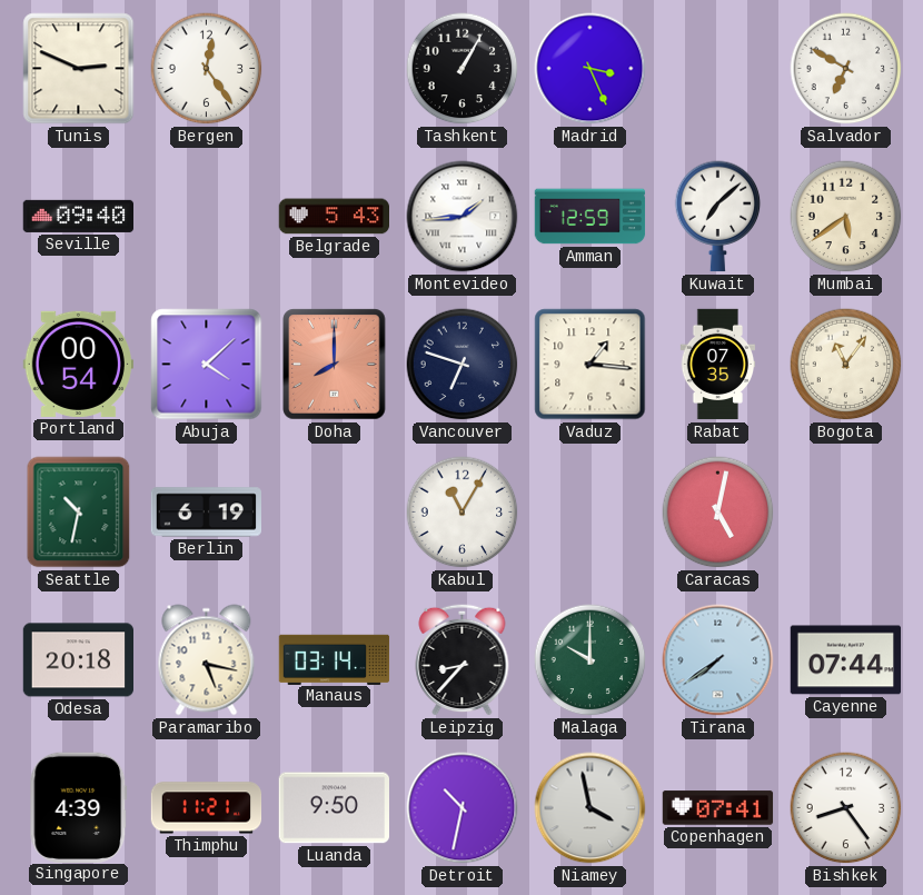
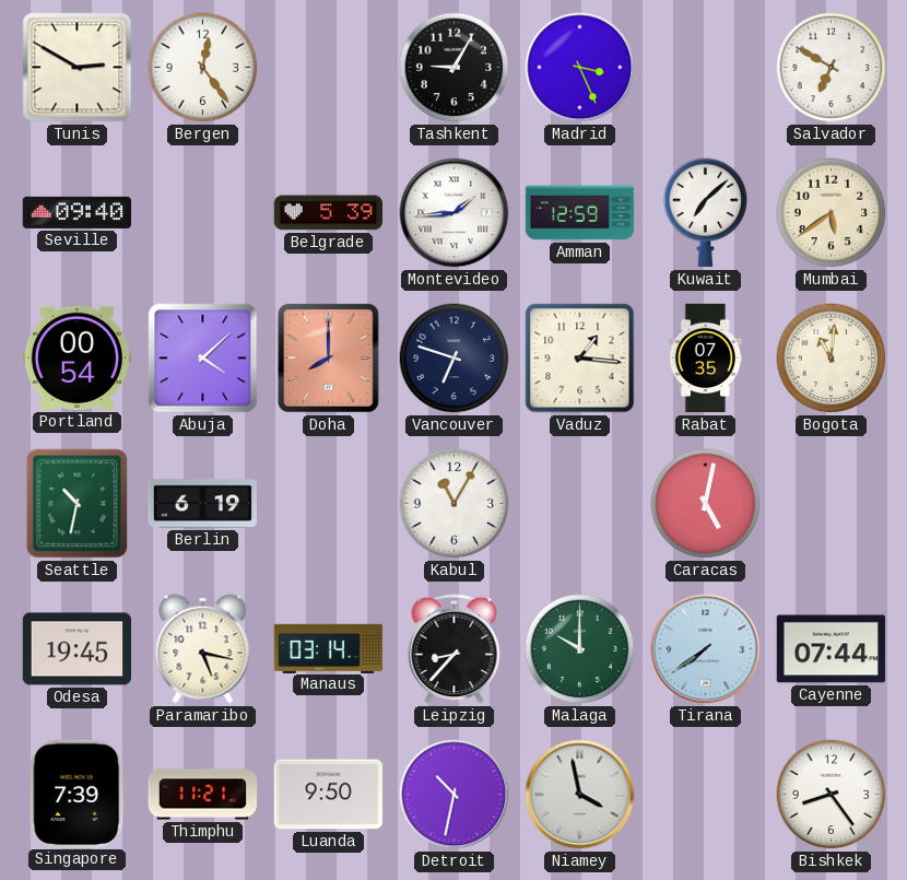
Tunis: 2:49 -> 2:50
Tashkent: 1:05 -> 9:05
Belgrade: 5:43 -> 5:39
Bogota: 11:06 -> 11:01
Odesa: 20:18 -> 19:45
Singapore: 4:39 -> 7:39
Copenhagen: 07:41 -> none
